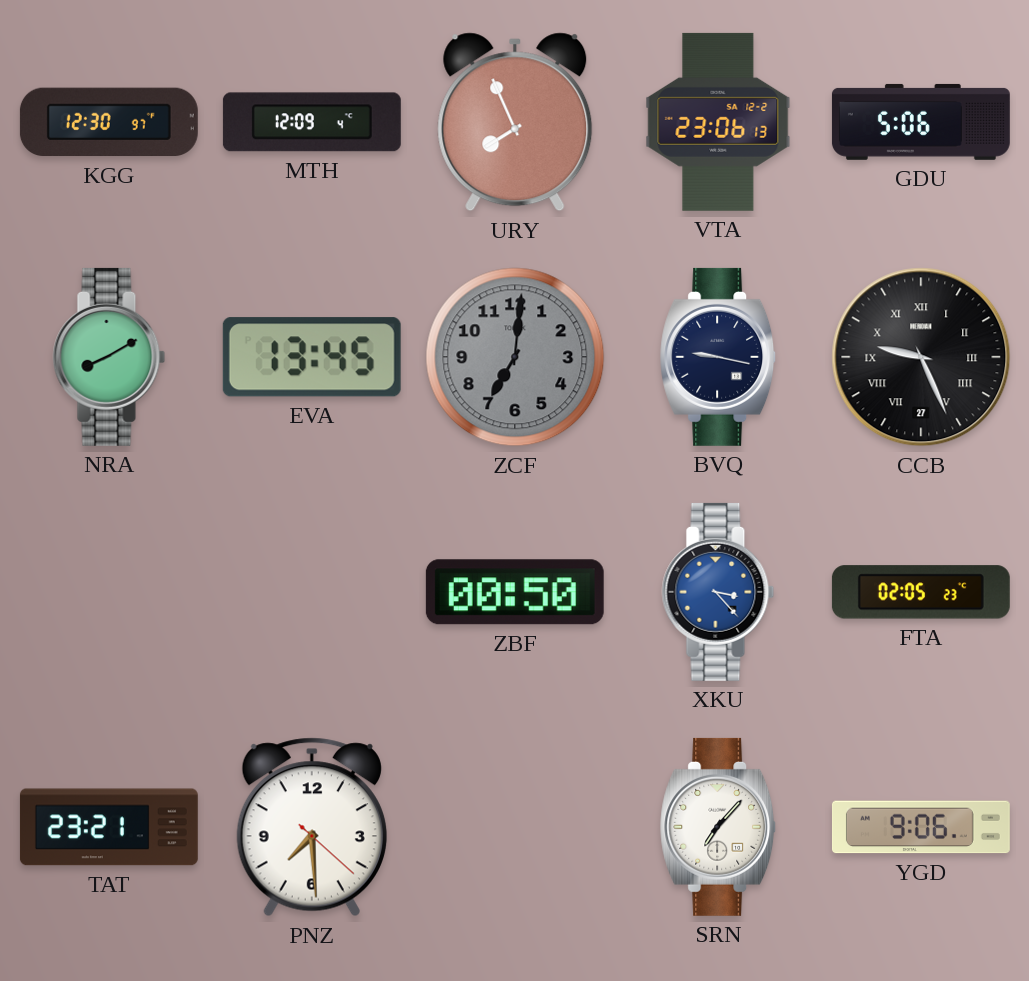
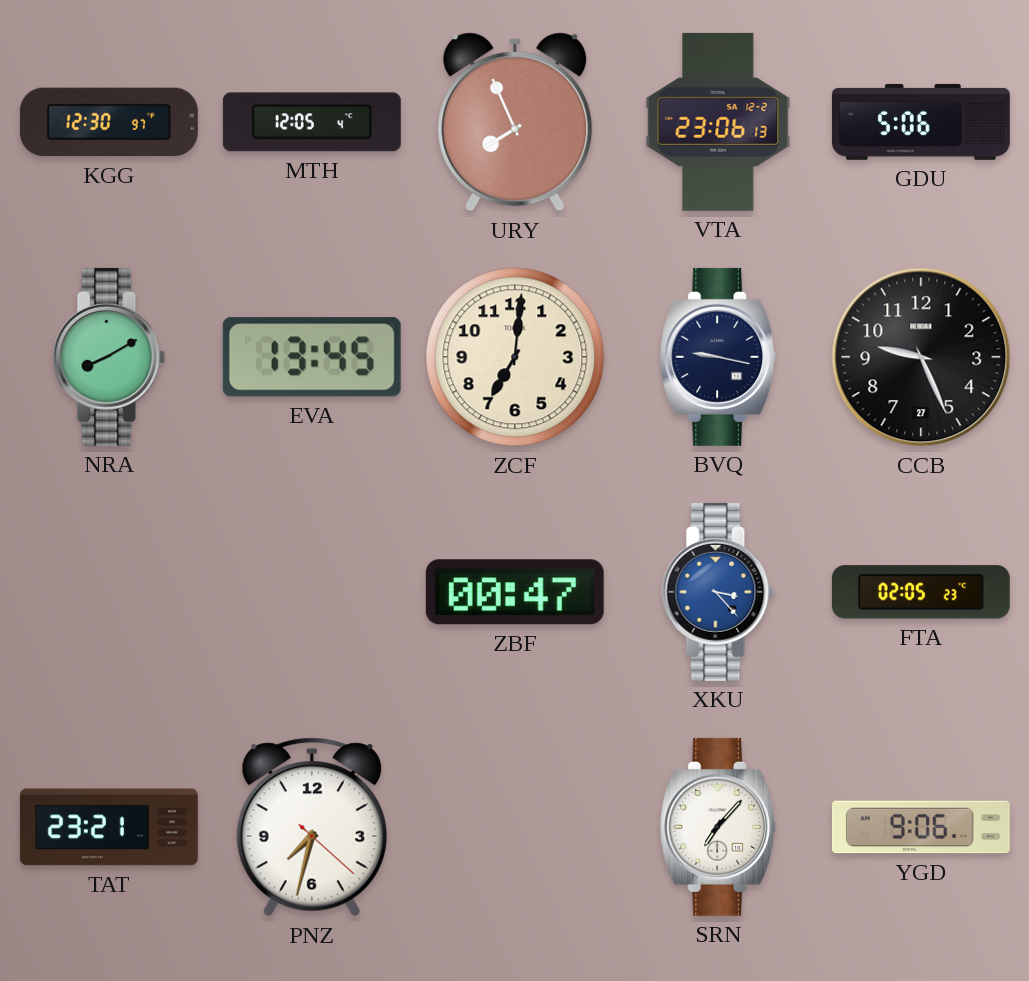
MTH: 12:09 -> 12:05
ZCF dial: grey -> cream
CCB numerals: Roman -> Arabic
ZBF: 00:50 -> 00:47
PNZ: 7:29 -> 7:32
